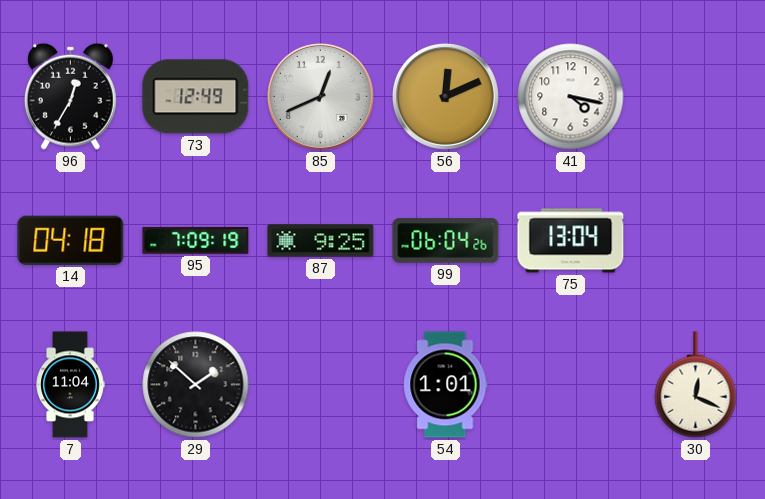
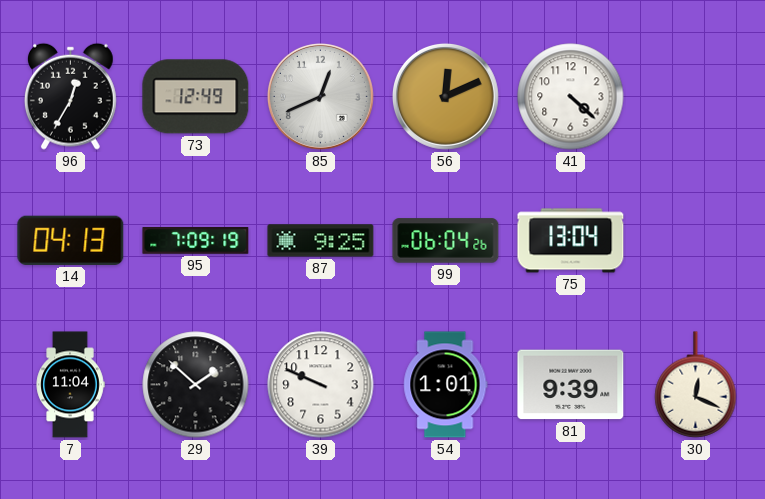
41: 4:17 -> 4:22
14: 04:18 -> 04:13
39: none -> 9:49
81: none -> 9:39
